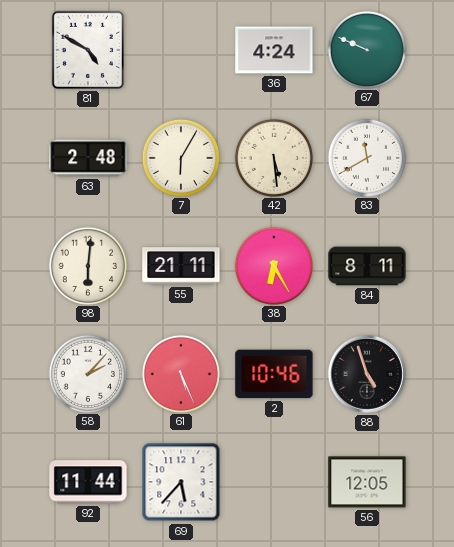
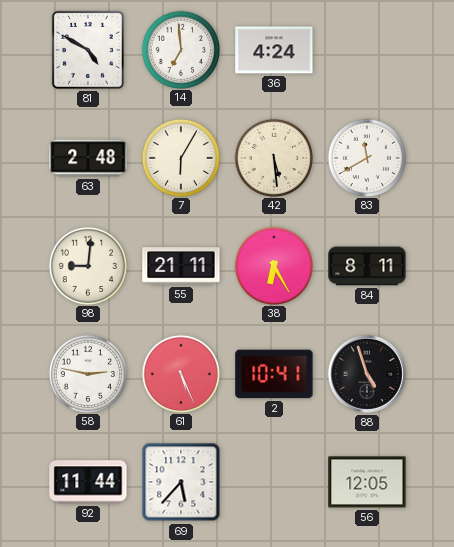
14: none -> 6:59
67: 9:49 -> none
98: 6:01 -> 9:01
58: 2:07 -> 2:47
2: 10:46 -> 10:41
